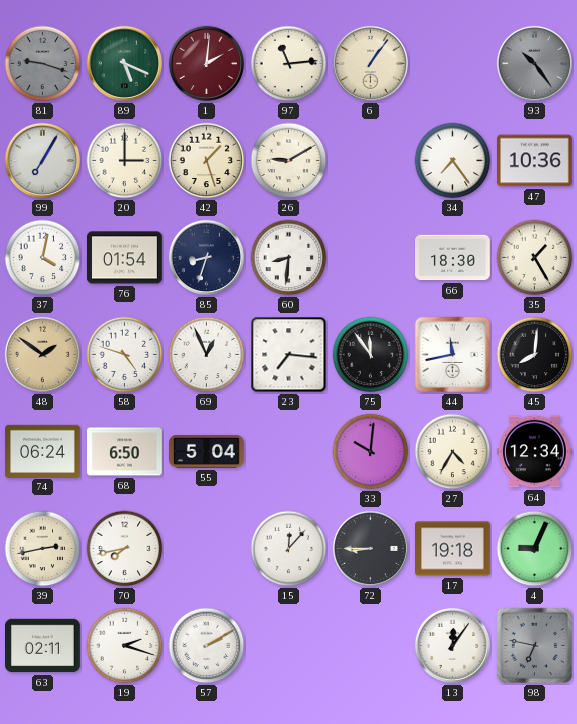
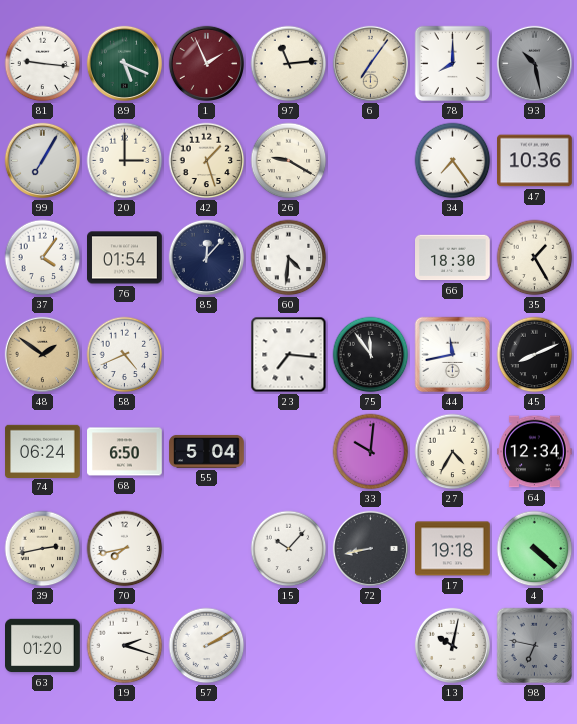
81: 9:18 -> 9:16
81 dial: grey -> white
1: 2:01 -> 1:56
6: 1:06 -> 7:06
78: none -> 8:00
93: 10:24 -> 10:28
26: 9:10 -> 9:20
37: 4:02 -> 4:06
85: 8:33 -> 12:07
60: 8:31 -> 4:31
58: 4:48 -> 4:41
69: 12:56 -> none
45: 8:01 -> 8:11
15: 12:07 -> 10:07
72: 8:45 -> 8:43
4: 9:04 -> 4:22
63: 02:11 -> 01:20
13: 12:06 -> 10:02
